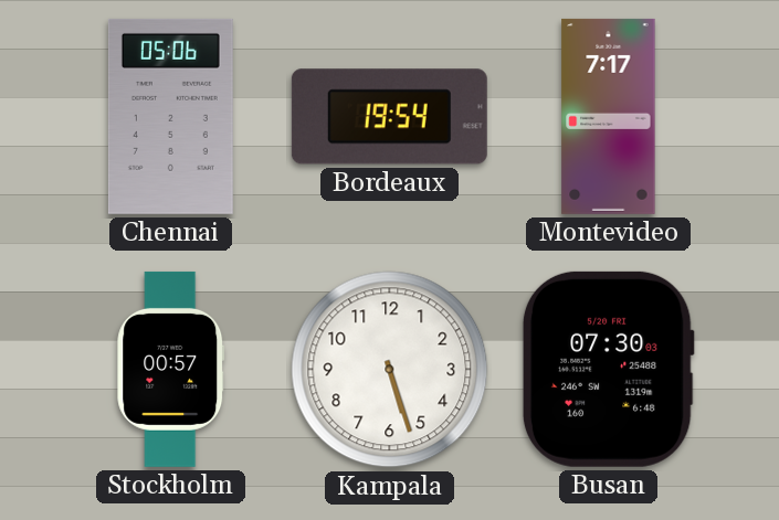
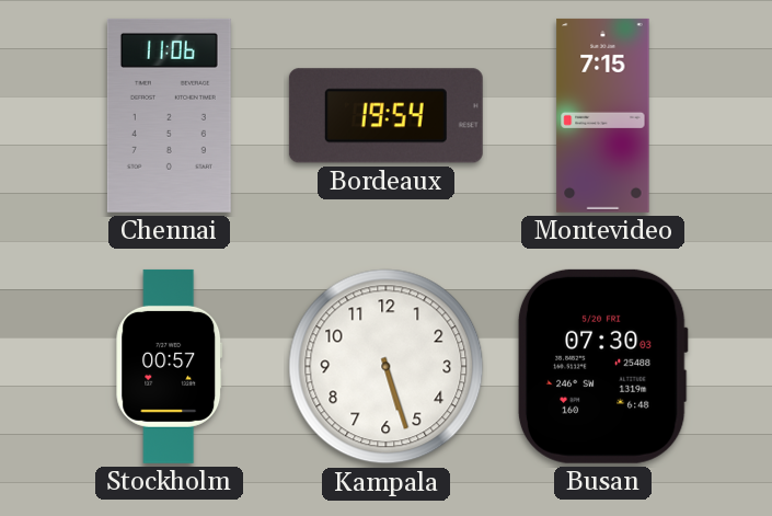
Chennai: 05:06 -> 11:06
Montevideo: 7:17 -> 7:15
